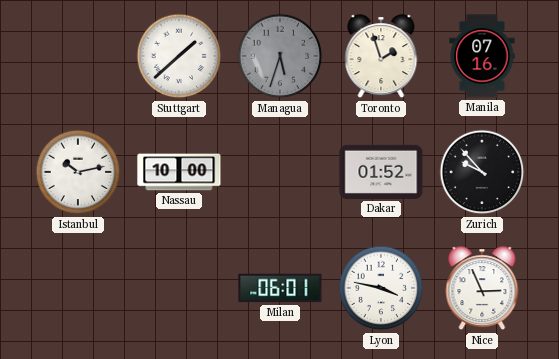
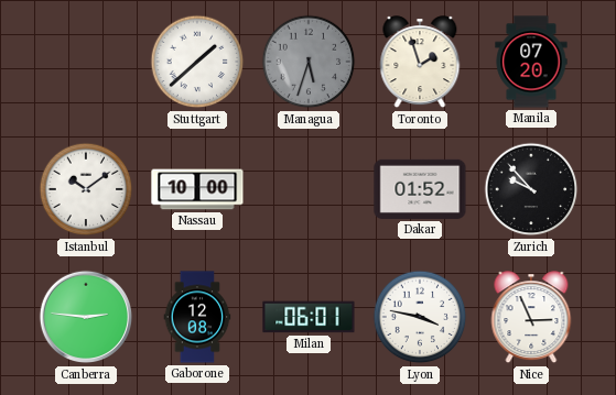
Manila: 07:16 -> 07:20
Istanbul: 10:13 -> 10:09
Canberra: none -> 2:46
Gaborone: none -> 12:08
